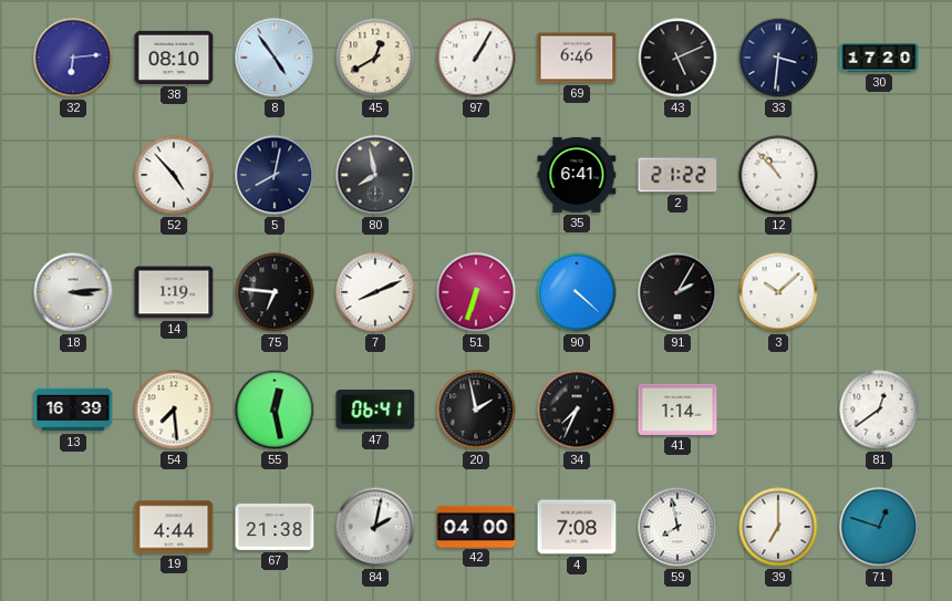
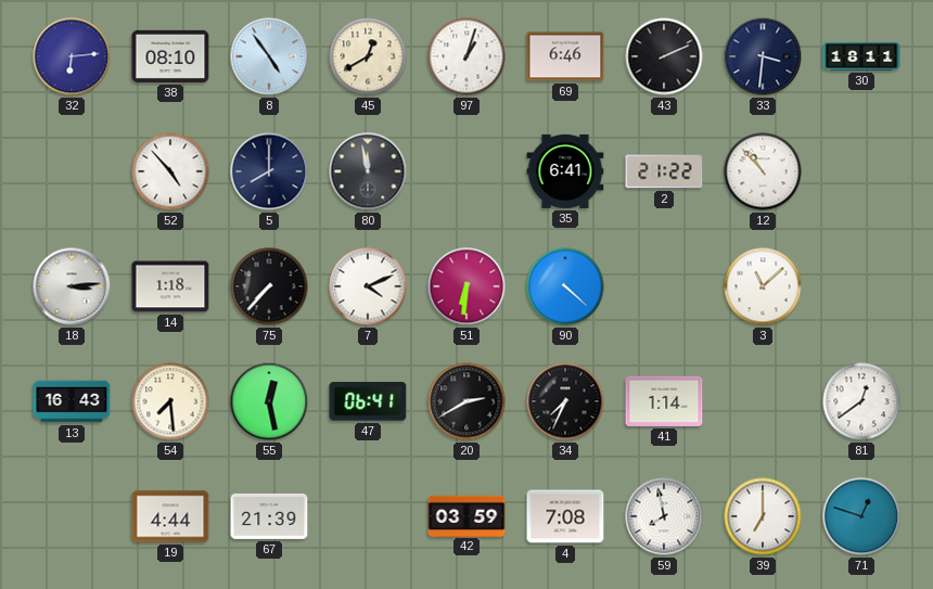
97: 1:05 -> 1:03
43: 5:11 -> 2:11
30: 17:20 -> 18:11
5: 8:02 -> 8:00
80: 7:58 -> 11:58
14: 1:19 -> 1:18
75: 6:46 -> 7:37
7: 8:11 -> 4:11
51: 6:33 -> 6:31
91: 2:05 -> none
3: 10:08 -> 11:08
13: 16:39 -> 16:43
20: 1:58 -> 2:40
67: 21:38 -> 21:39
84: 2:02 -> none
42: 04:00 -> 03:59
